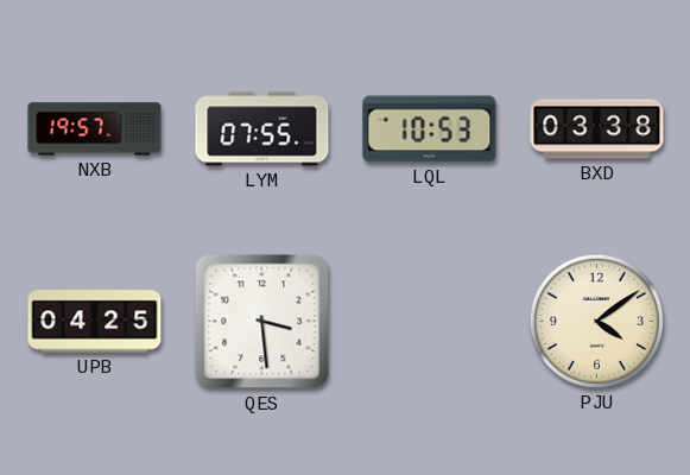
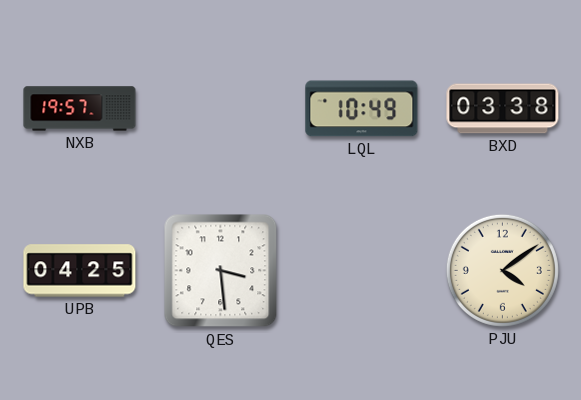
LYM: 07:55 -> none
LQL: 10:53 -> 10:49
